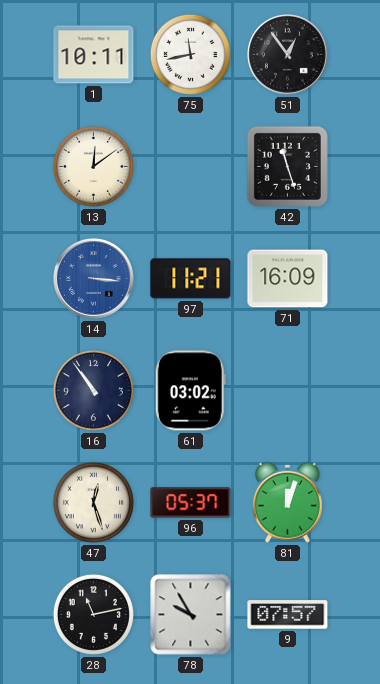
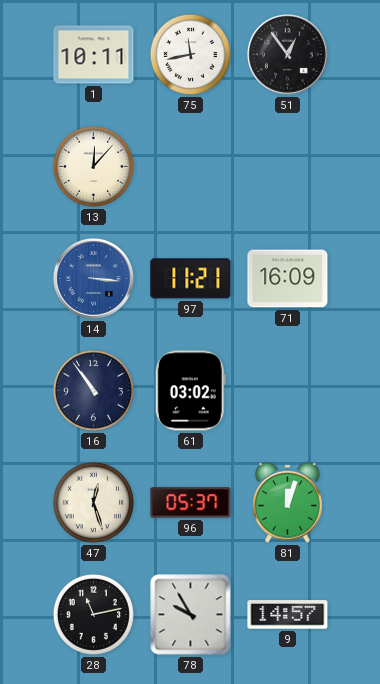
13: 12:09 -> 12:07
42: 11:27 -> none
9: 07:57 -> 14:57
